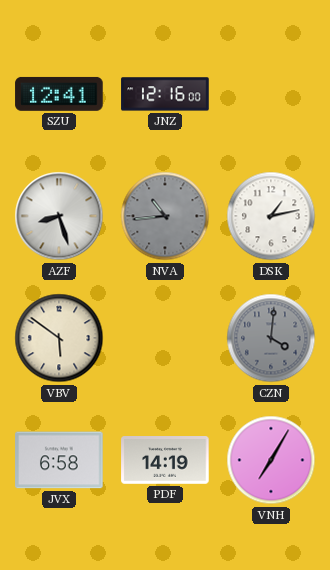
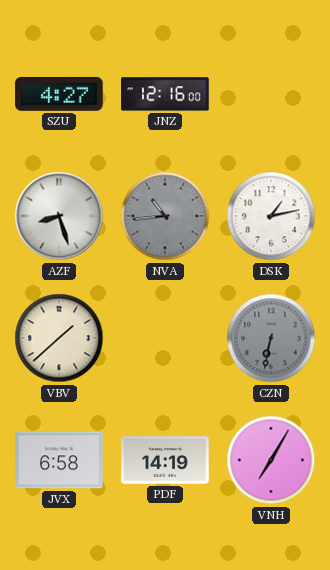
SZU: 12:41 -> 4:27
VBV: 5:51 -> 1:38
CZN: 4:01 -> 6:32
